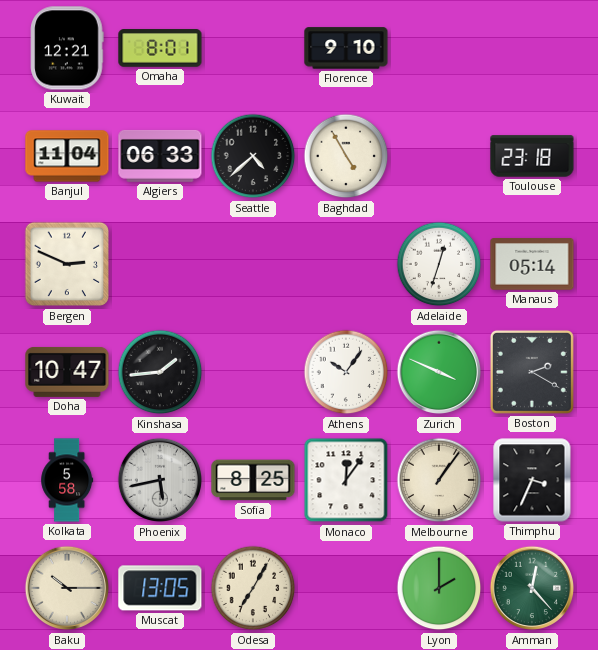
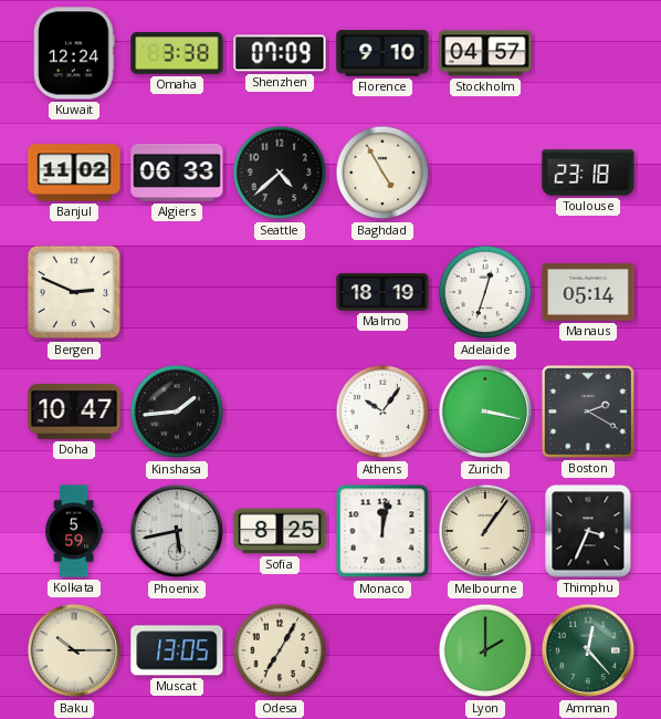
Kuwait: 12:21 -> 12:24
Omaha: 8:01 -> 3:38
Shenzhen: none -> 07:09
Stockholm: none -> 04:57
Banjul: 11:04 -> 11:02
Malmo: none -> 18:19
Zurich: 3:49 -> 3:17
Kolkata: 5:58 -> 5:59
Monaco: 12:06 -> 12:02
